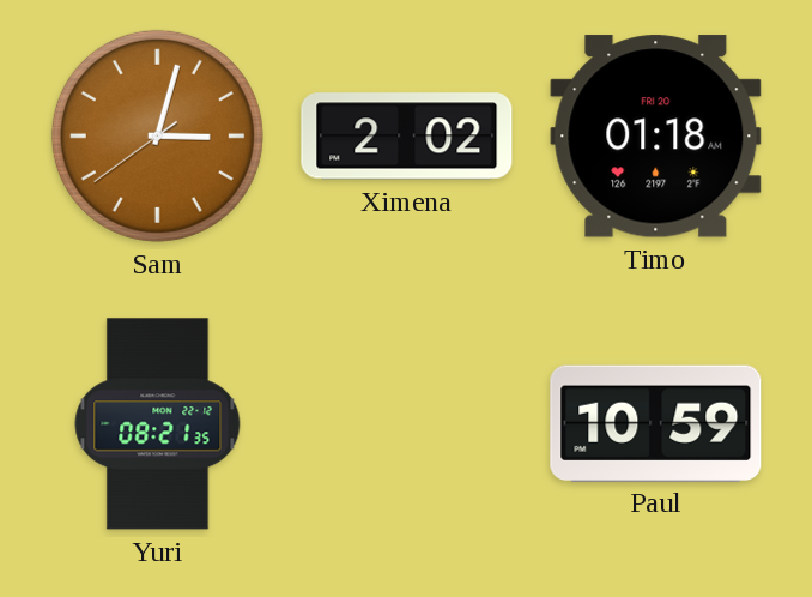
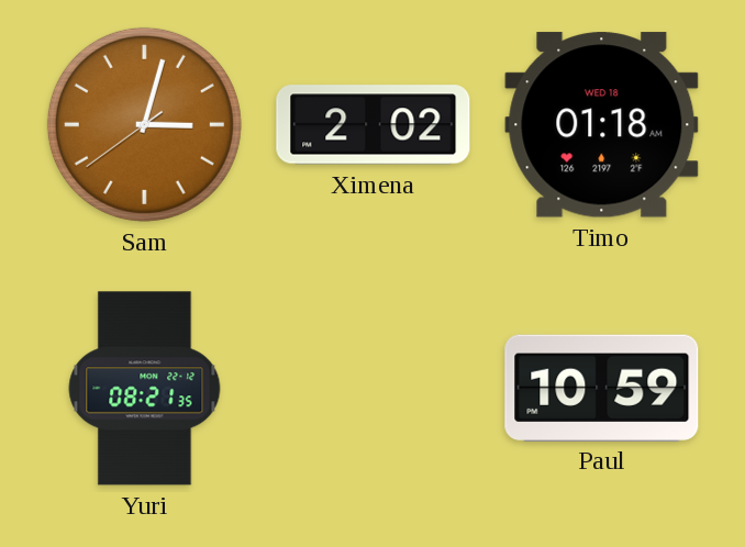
Timo date: FRI 20 -> WED 18
